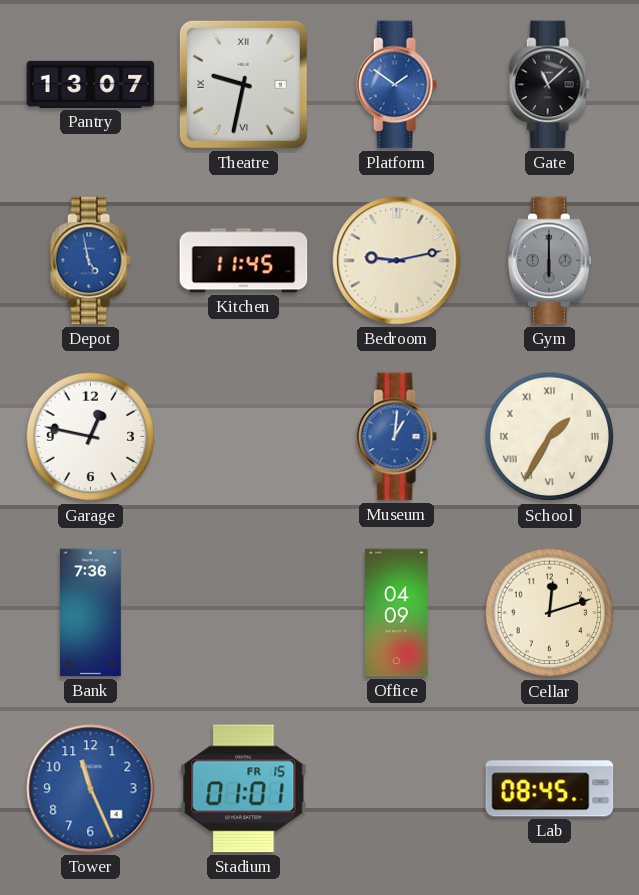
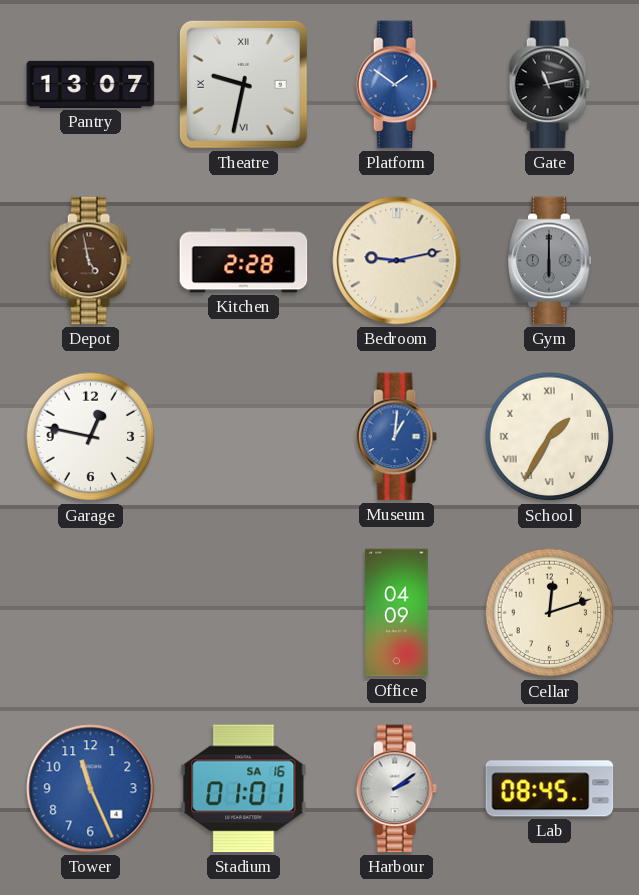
Gate: 11:08 -> 11:13
Depot dial: blue -> brown
Kitchen: 11:45 -> 2:28
Bank: 7:36 -> none
Stadium date: FR 15 -> SA 16
Harbour: none -> 2:09
